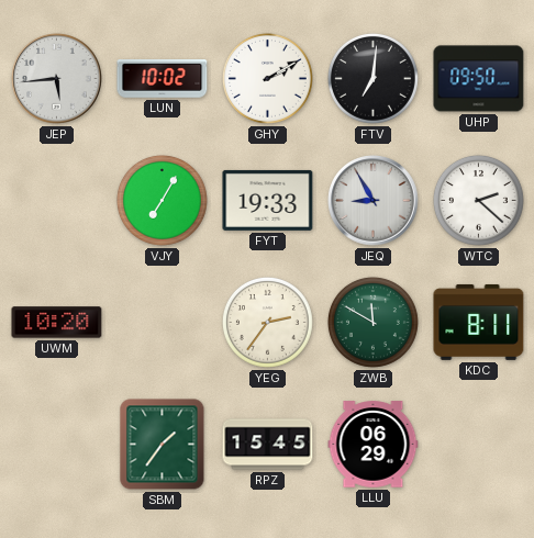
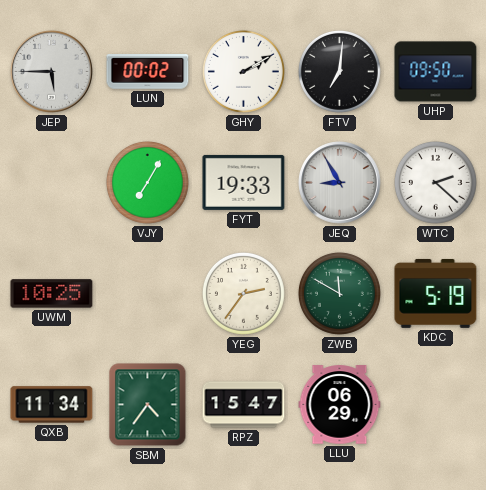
JEP: 5:44 -> 5:45
LUN: 10:02 -> 00:02
UWM: 10:20 -> 10:25
KDC: 8:11 -> 5:19
QXB: none -> 11:34
SBM: 1:36 -> 4:36
RPZ: 15:45 -> 15:47
